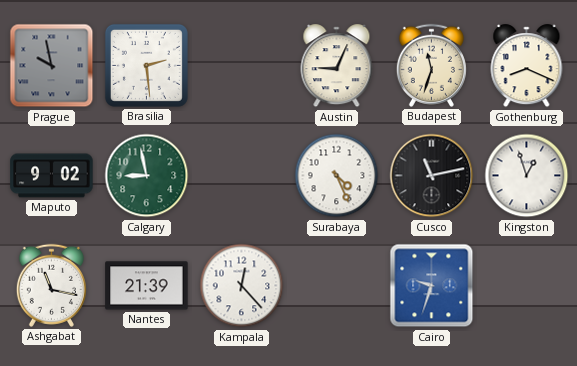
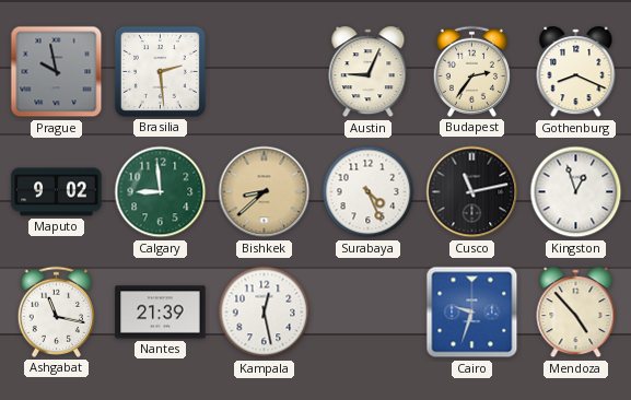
Budapest: 11:33 -> 2:36
Calgary: 8:58 -> 8:59
Bishkek: none -> 8:38
Kampala: 12:23 -> 12:28
Mendoza: none -> 4:53
